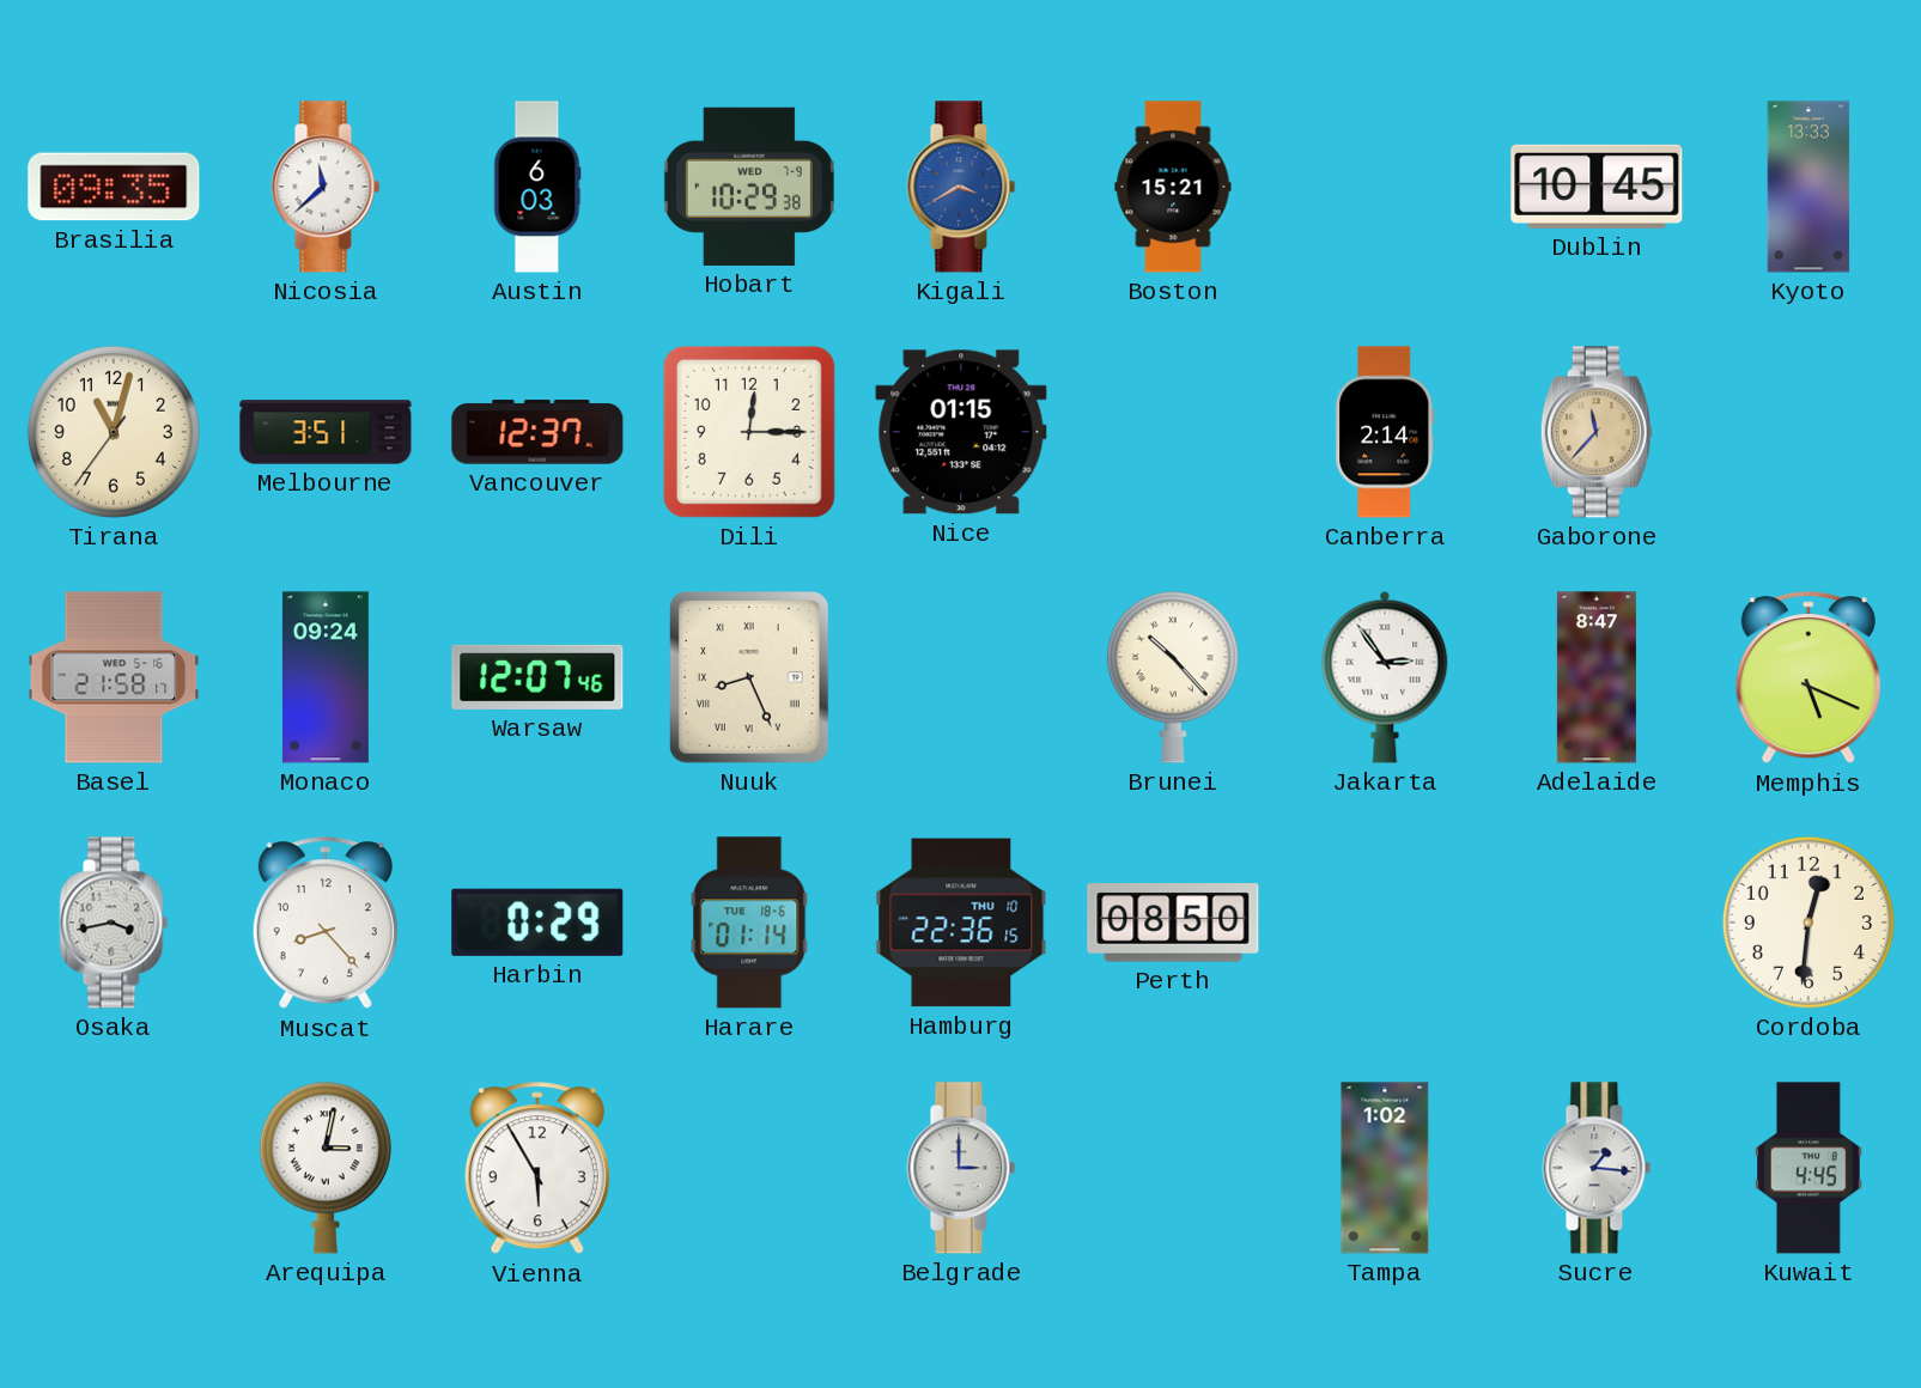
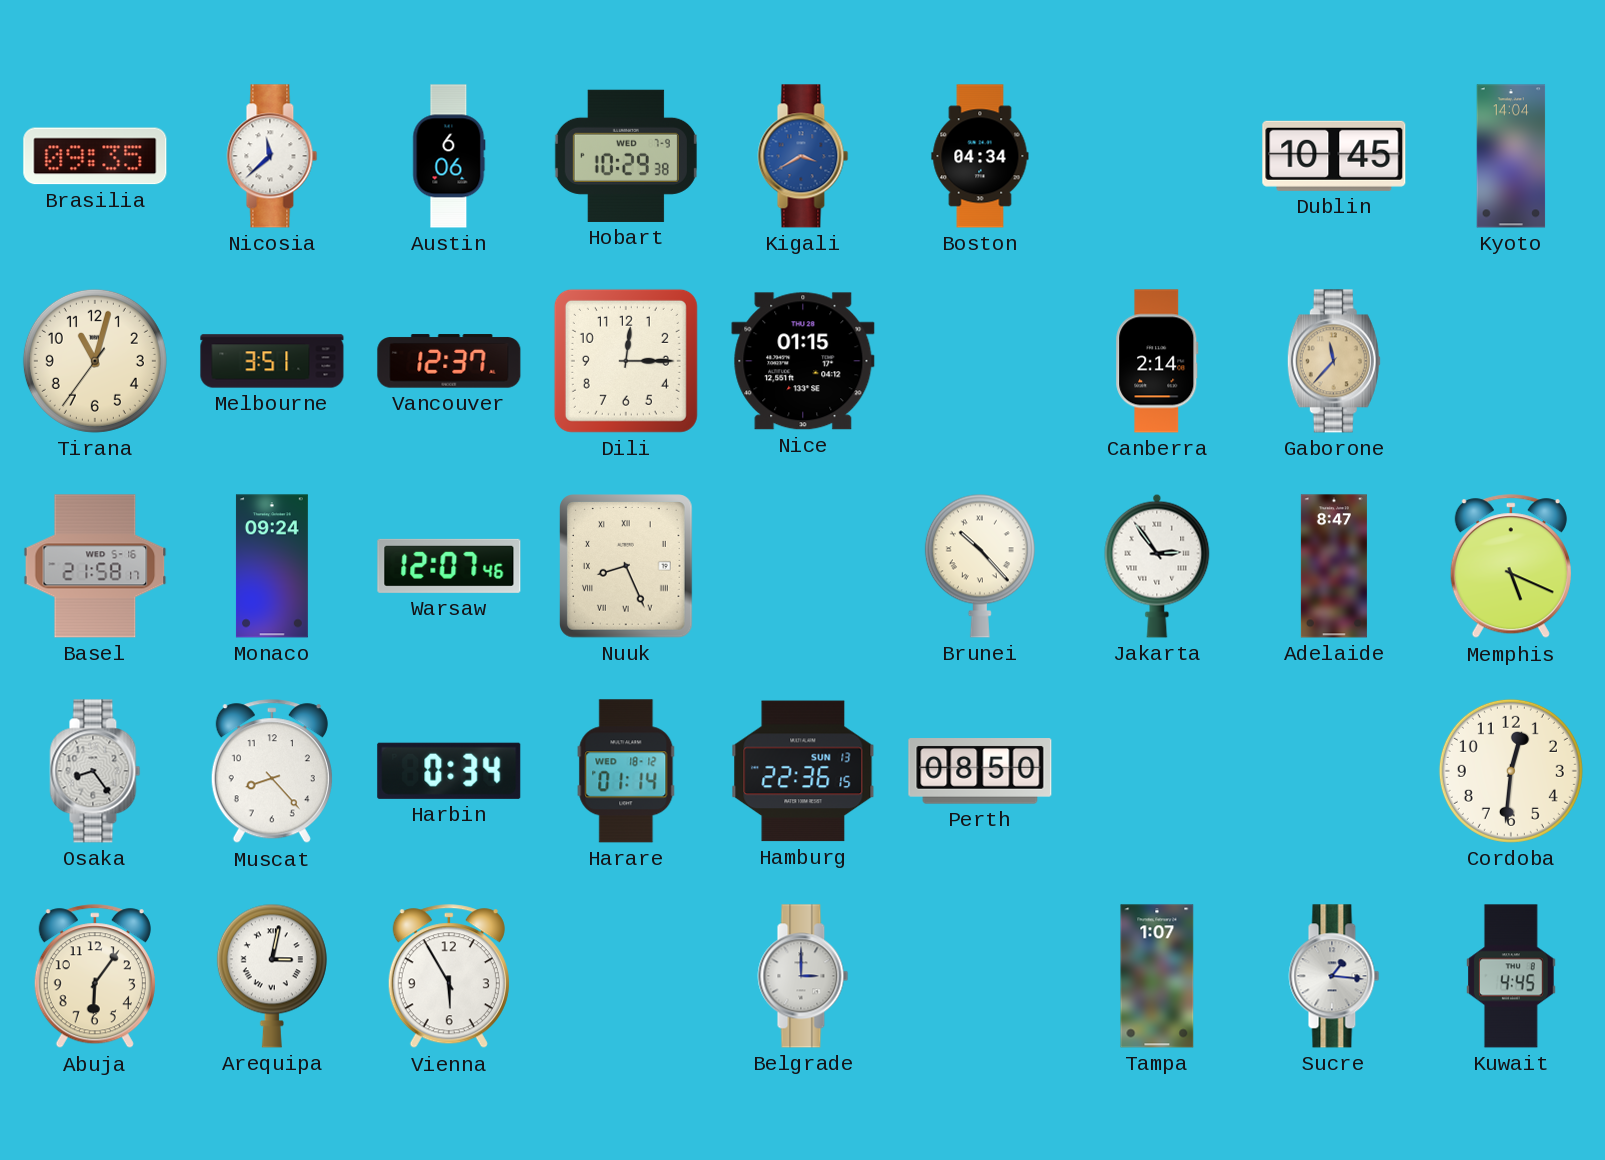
Austin: 6:03 -> 6:06
Boston: 15:21 -> 04:34
Kyoto: 13:33 -> 14:04
Osaka: 3:43 -> 8:24
Harbin: 0:29 -> 0:34
Harare date: TUE 18-6 -> WED 18-12
Hamburg date: THU 10 -> SUN 13
Abuja: none -> 6:06
Tampa: 1:02 -> 1:07
